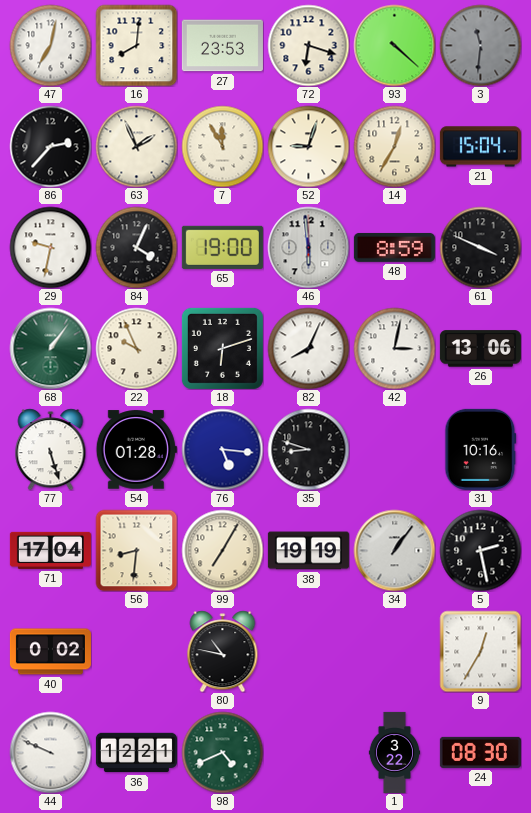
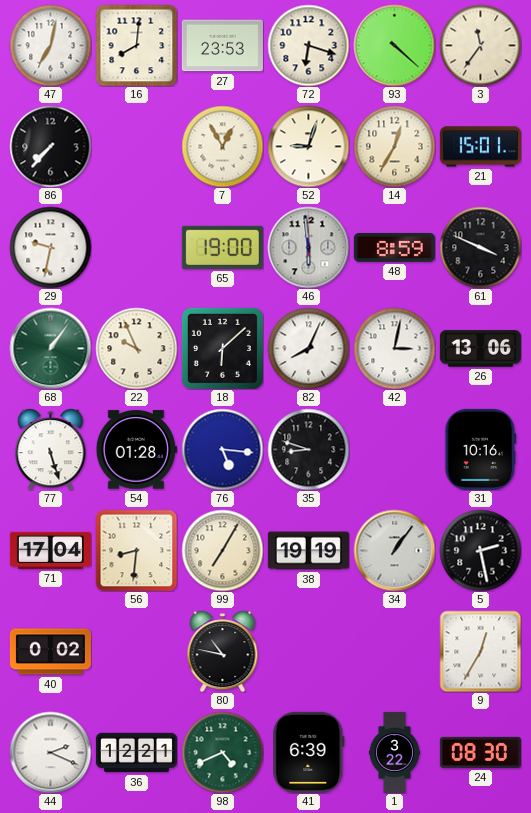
3: 11:31 -> 11:36
3 dial: grey -> cream
86: 2:37 -> 7:37
63: 1:56 -> none
7: 11:55 -> 12:55
21: 15:04 -> 15:01
84: 4:04 -> none
18: 6:12 -> 6:08
44: 9:49 -> 2:19
41: none -> 6:39
